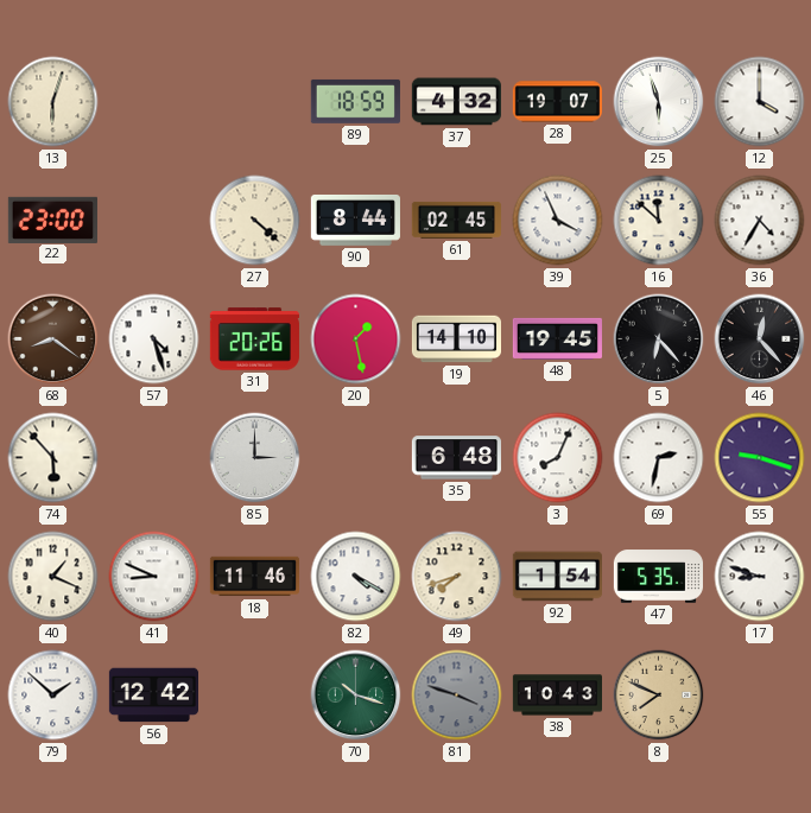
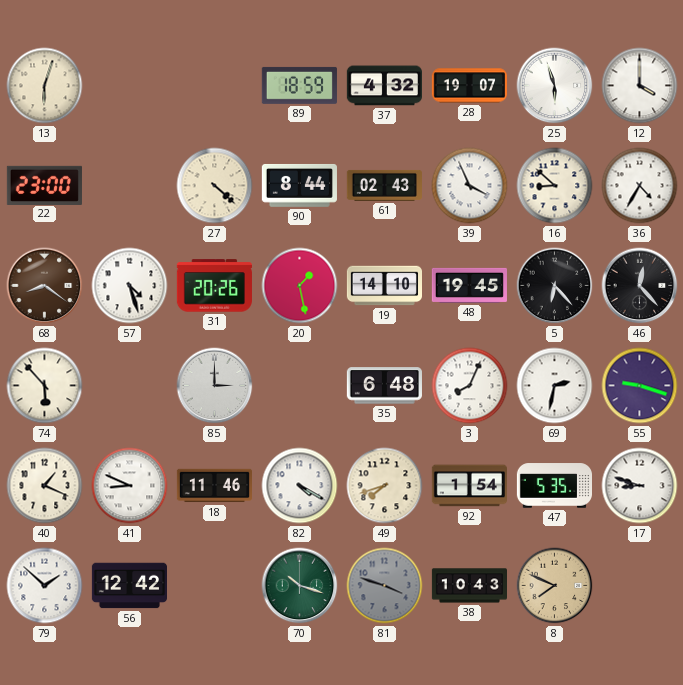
61: 02:45 -> 02:43
16: 11:52 -> 8:52
